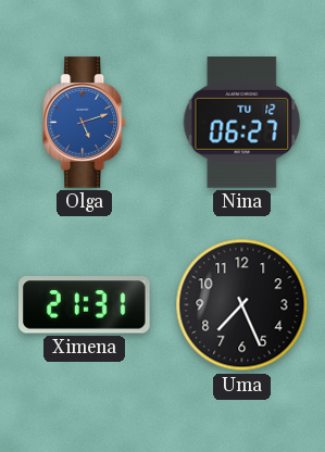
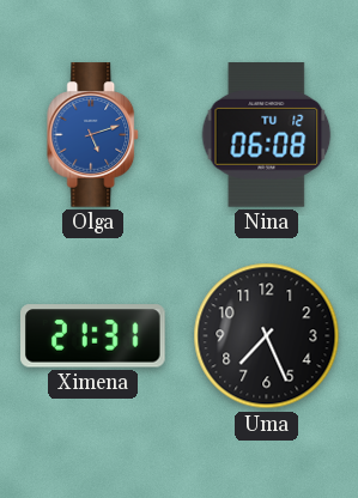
Nina: 06:27 -> 06:08
